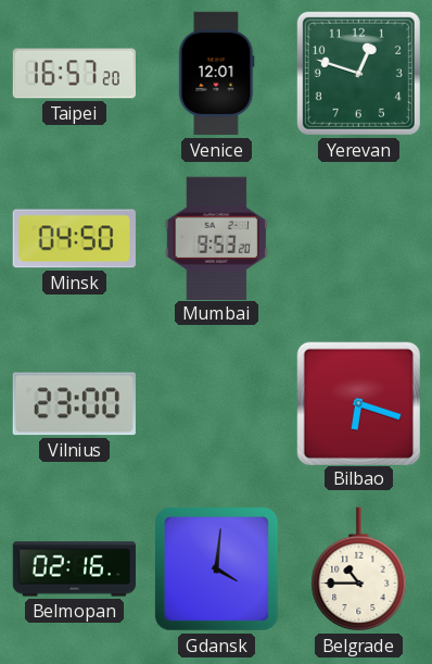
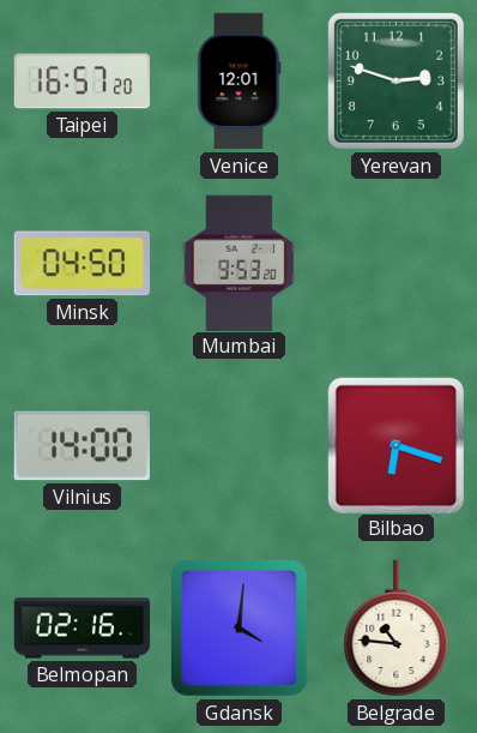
Yerevan: 12:48 -> 2:48
Vilnius: 23:00 -> 14:00
Belgrade: 10:45 -> 10:46
